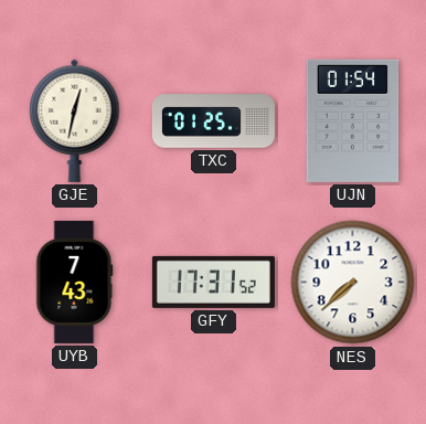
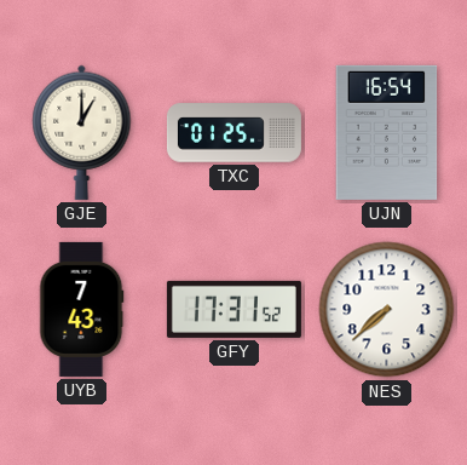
GJE: 12:32 -> 1:00
UJN: 01:54 -> 16:54
